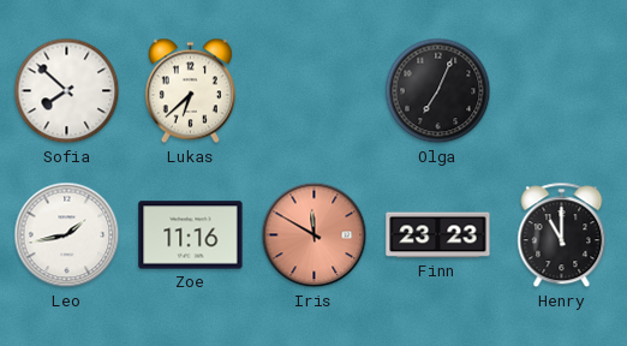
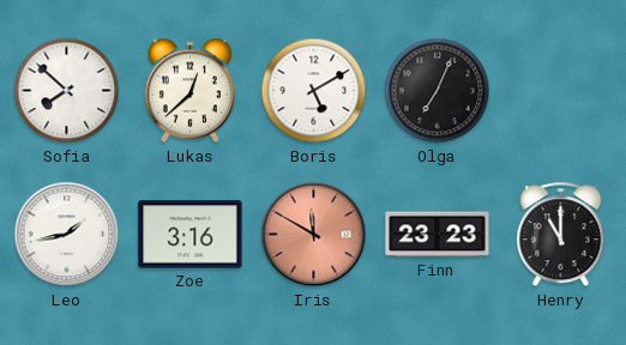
Lukas: 6:38 -> 12:38
Boris: none -> 5:10
Zoe: 11:16 -> 3:16
